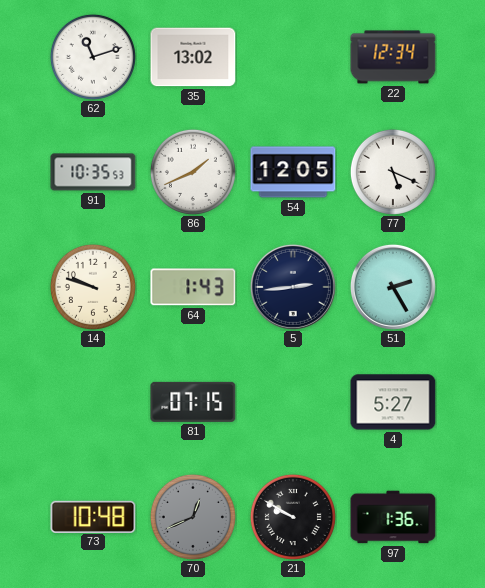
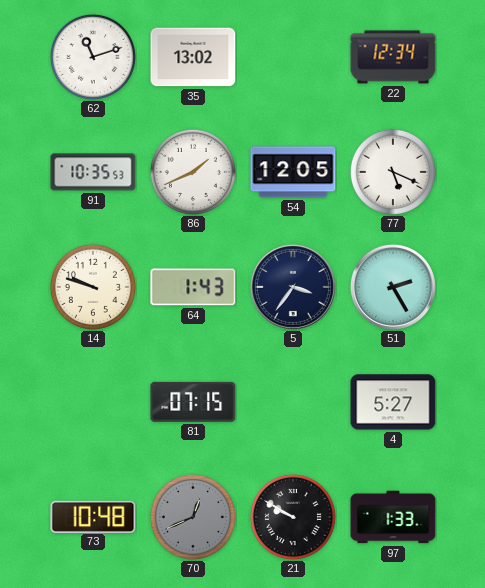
5: 2:44 -> 3:36
97: 1:36 -> 1:33
